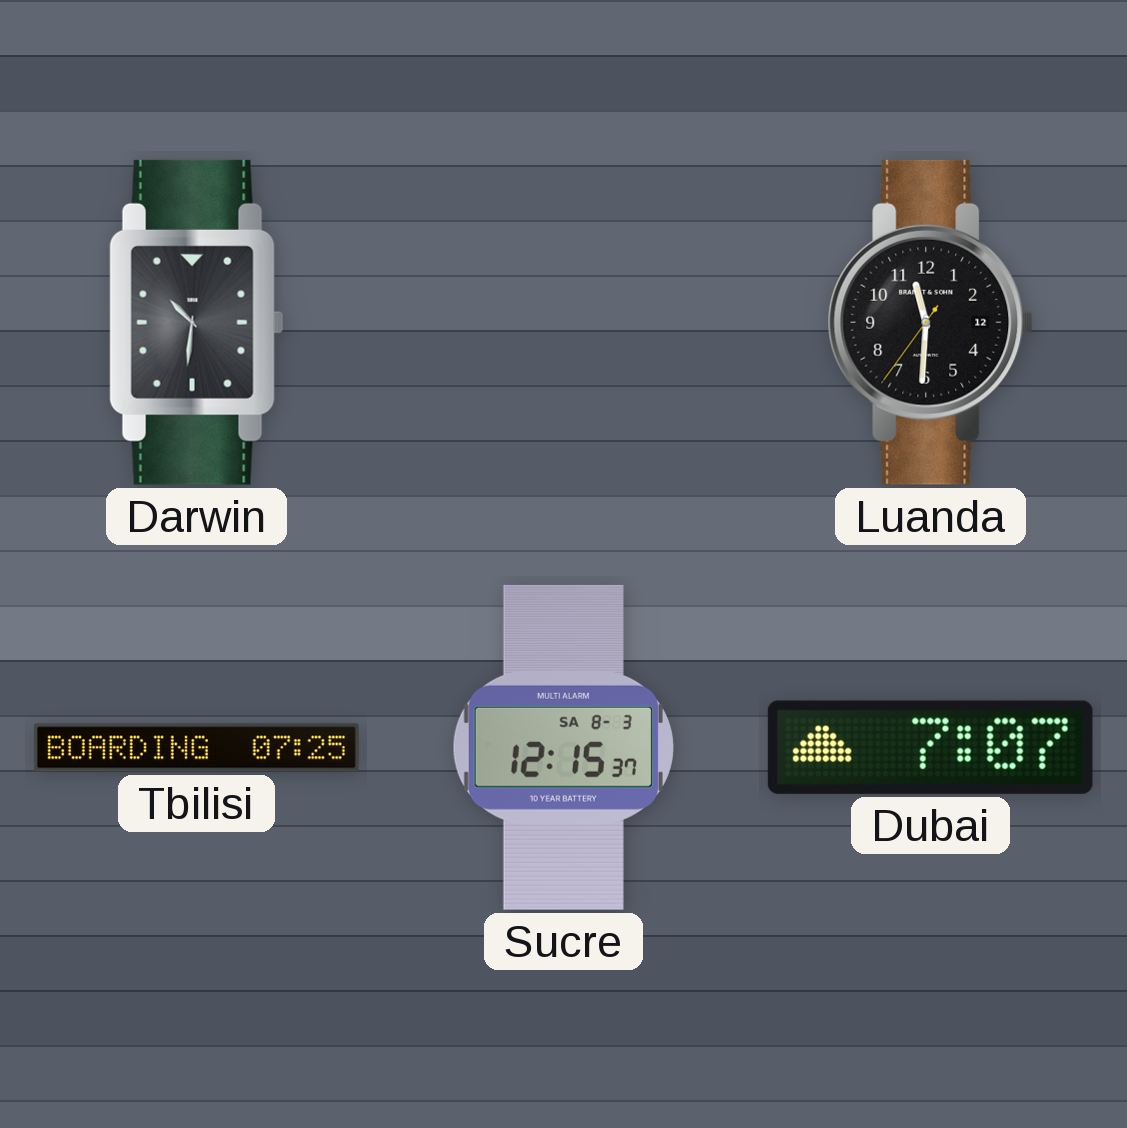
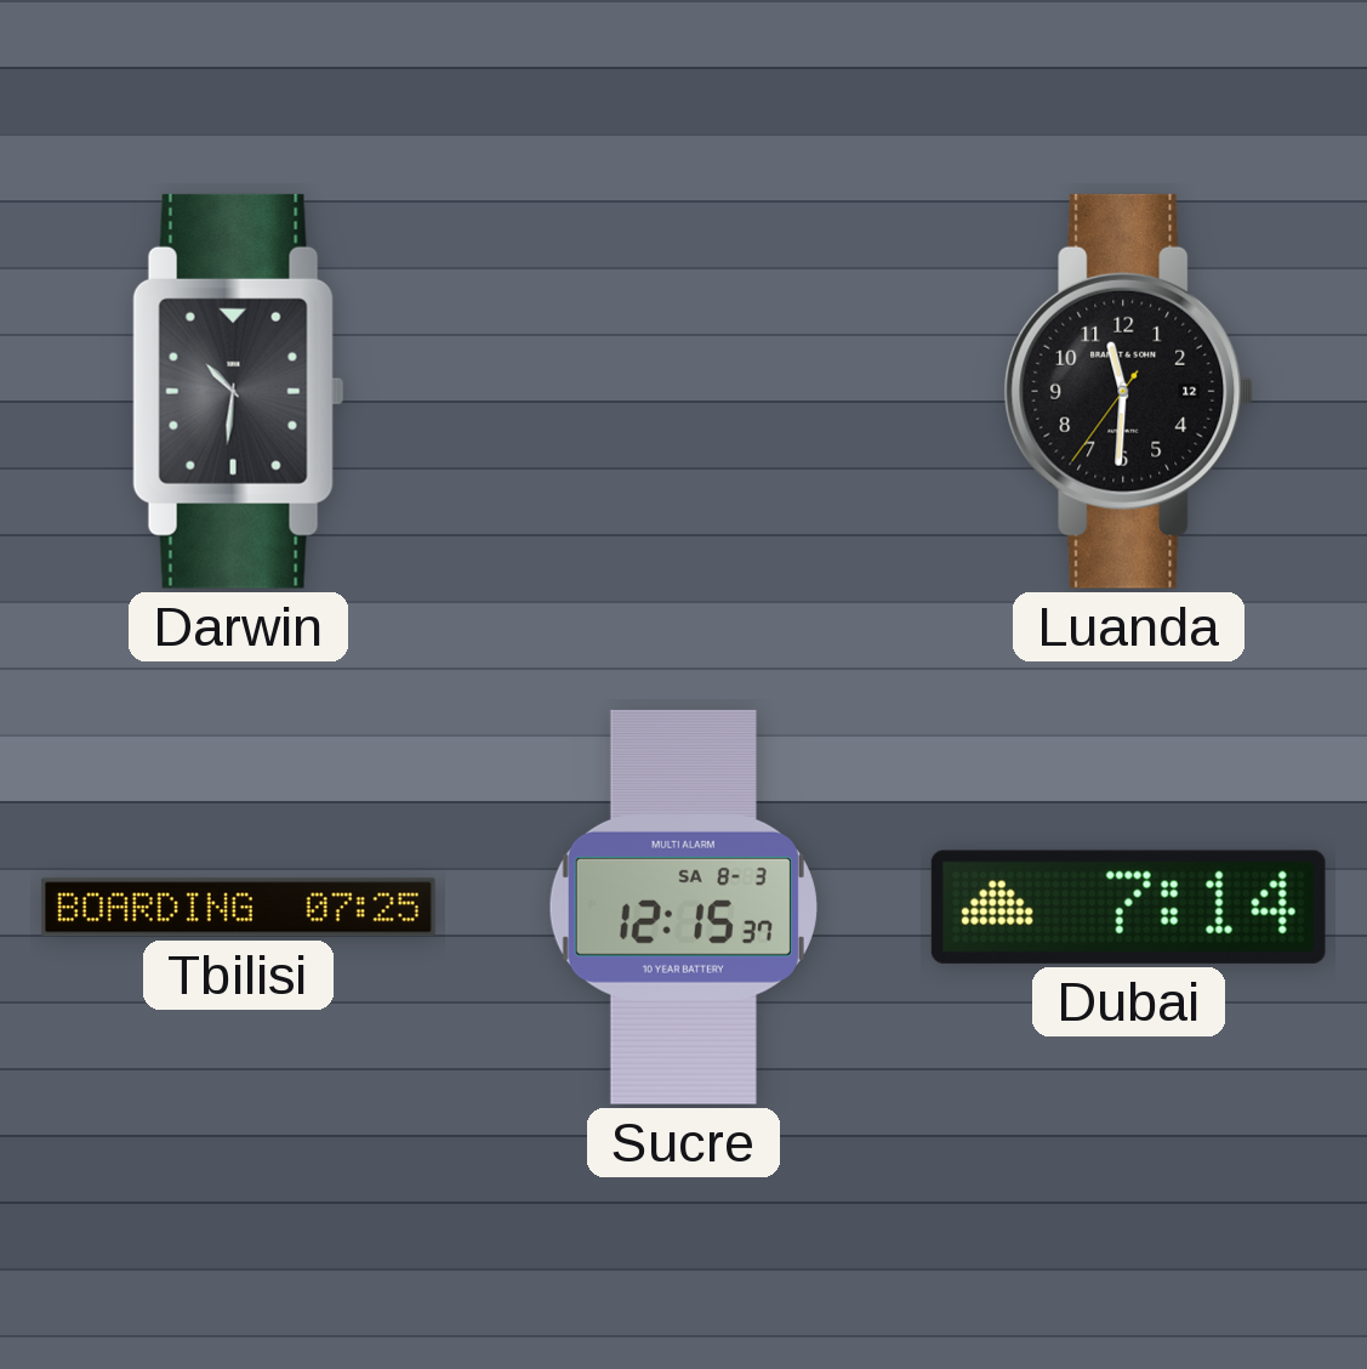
Dubai: 7:07 -> 7:14
